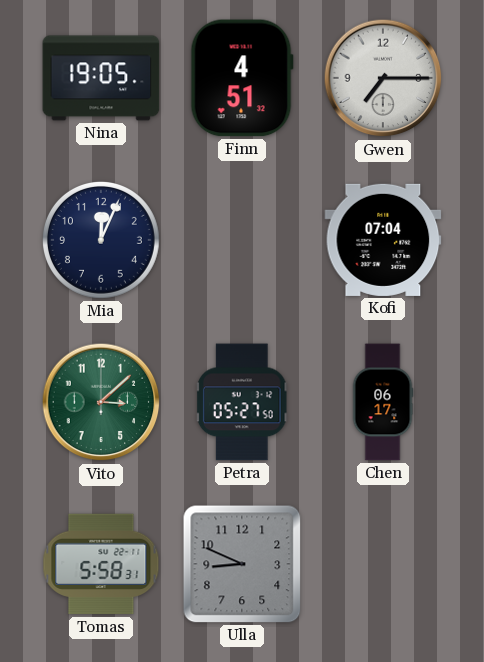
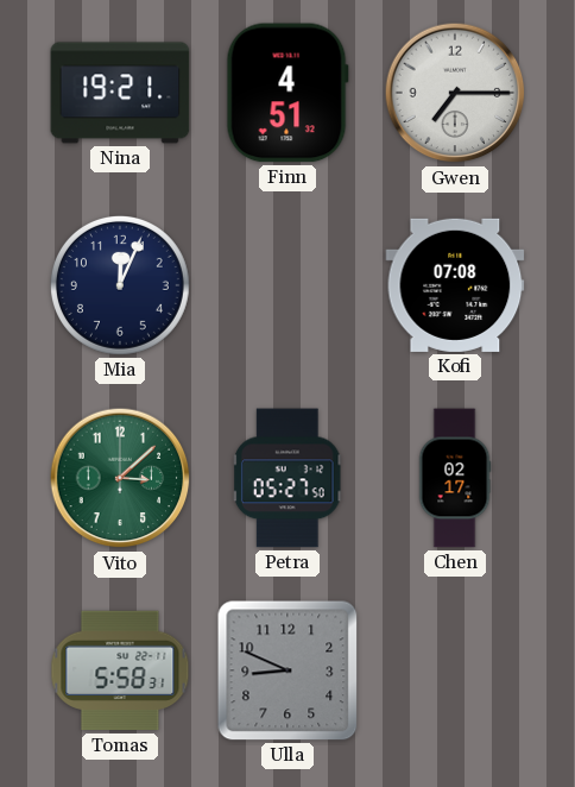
Nina: 19:05 -> 19:21
Kofi: 07:04 -> 07:08
Chen: 06:17 -> 02:17
